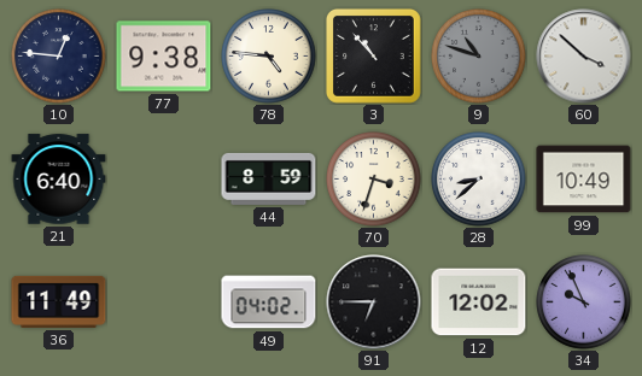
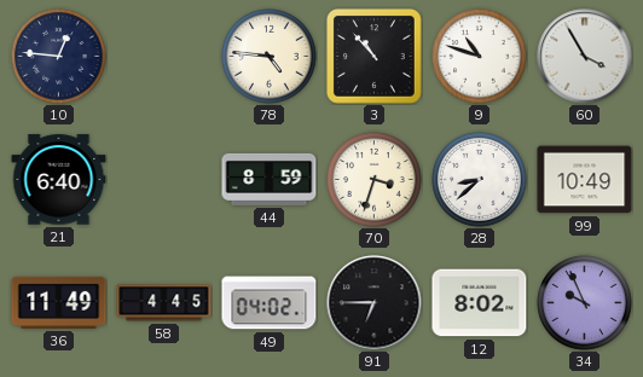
77: 9:38 -> none
9 dial: grey -> white
60: 3:52 -> 3:55
58: none -> 4:45
12: 12:02 -> 8:02
